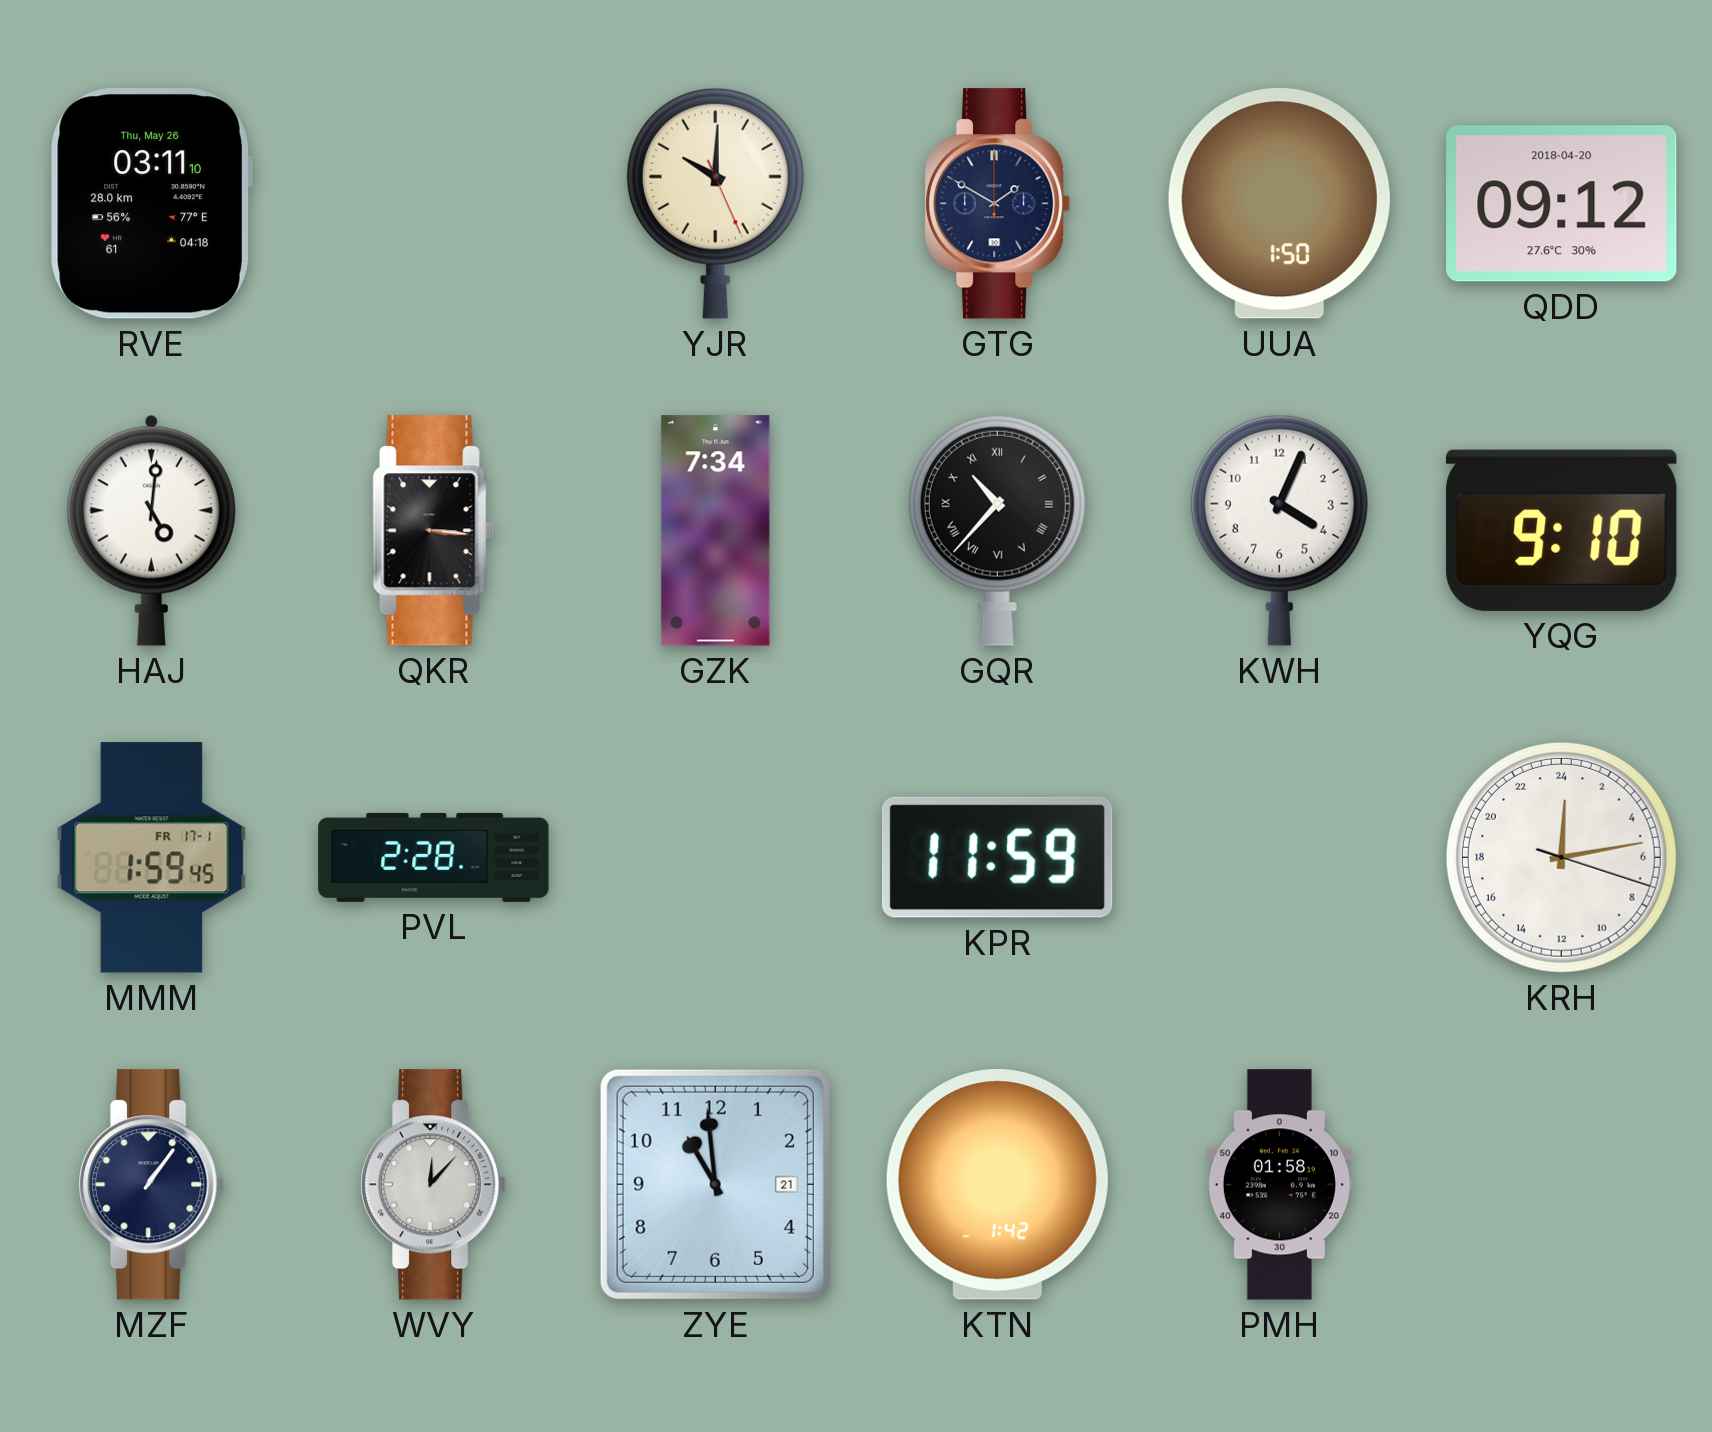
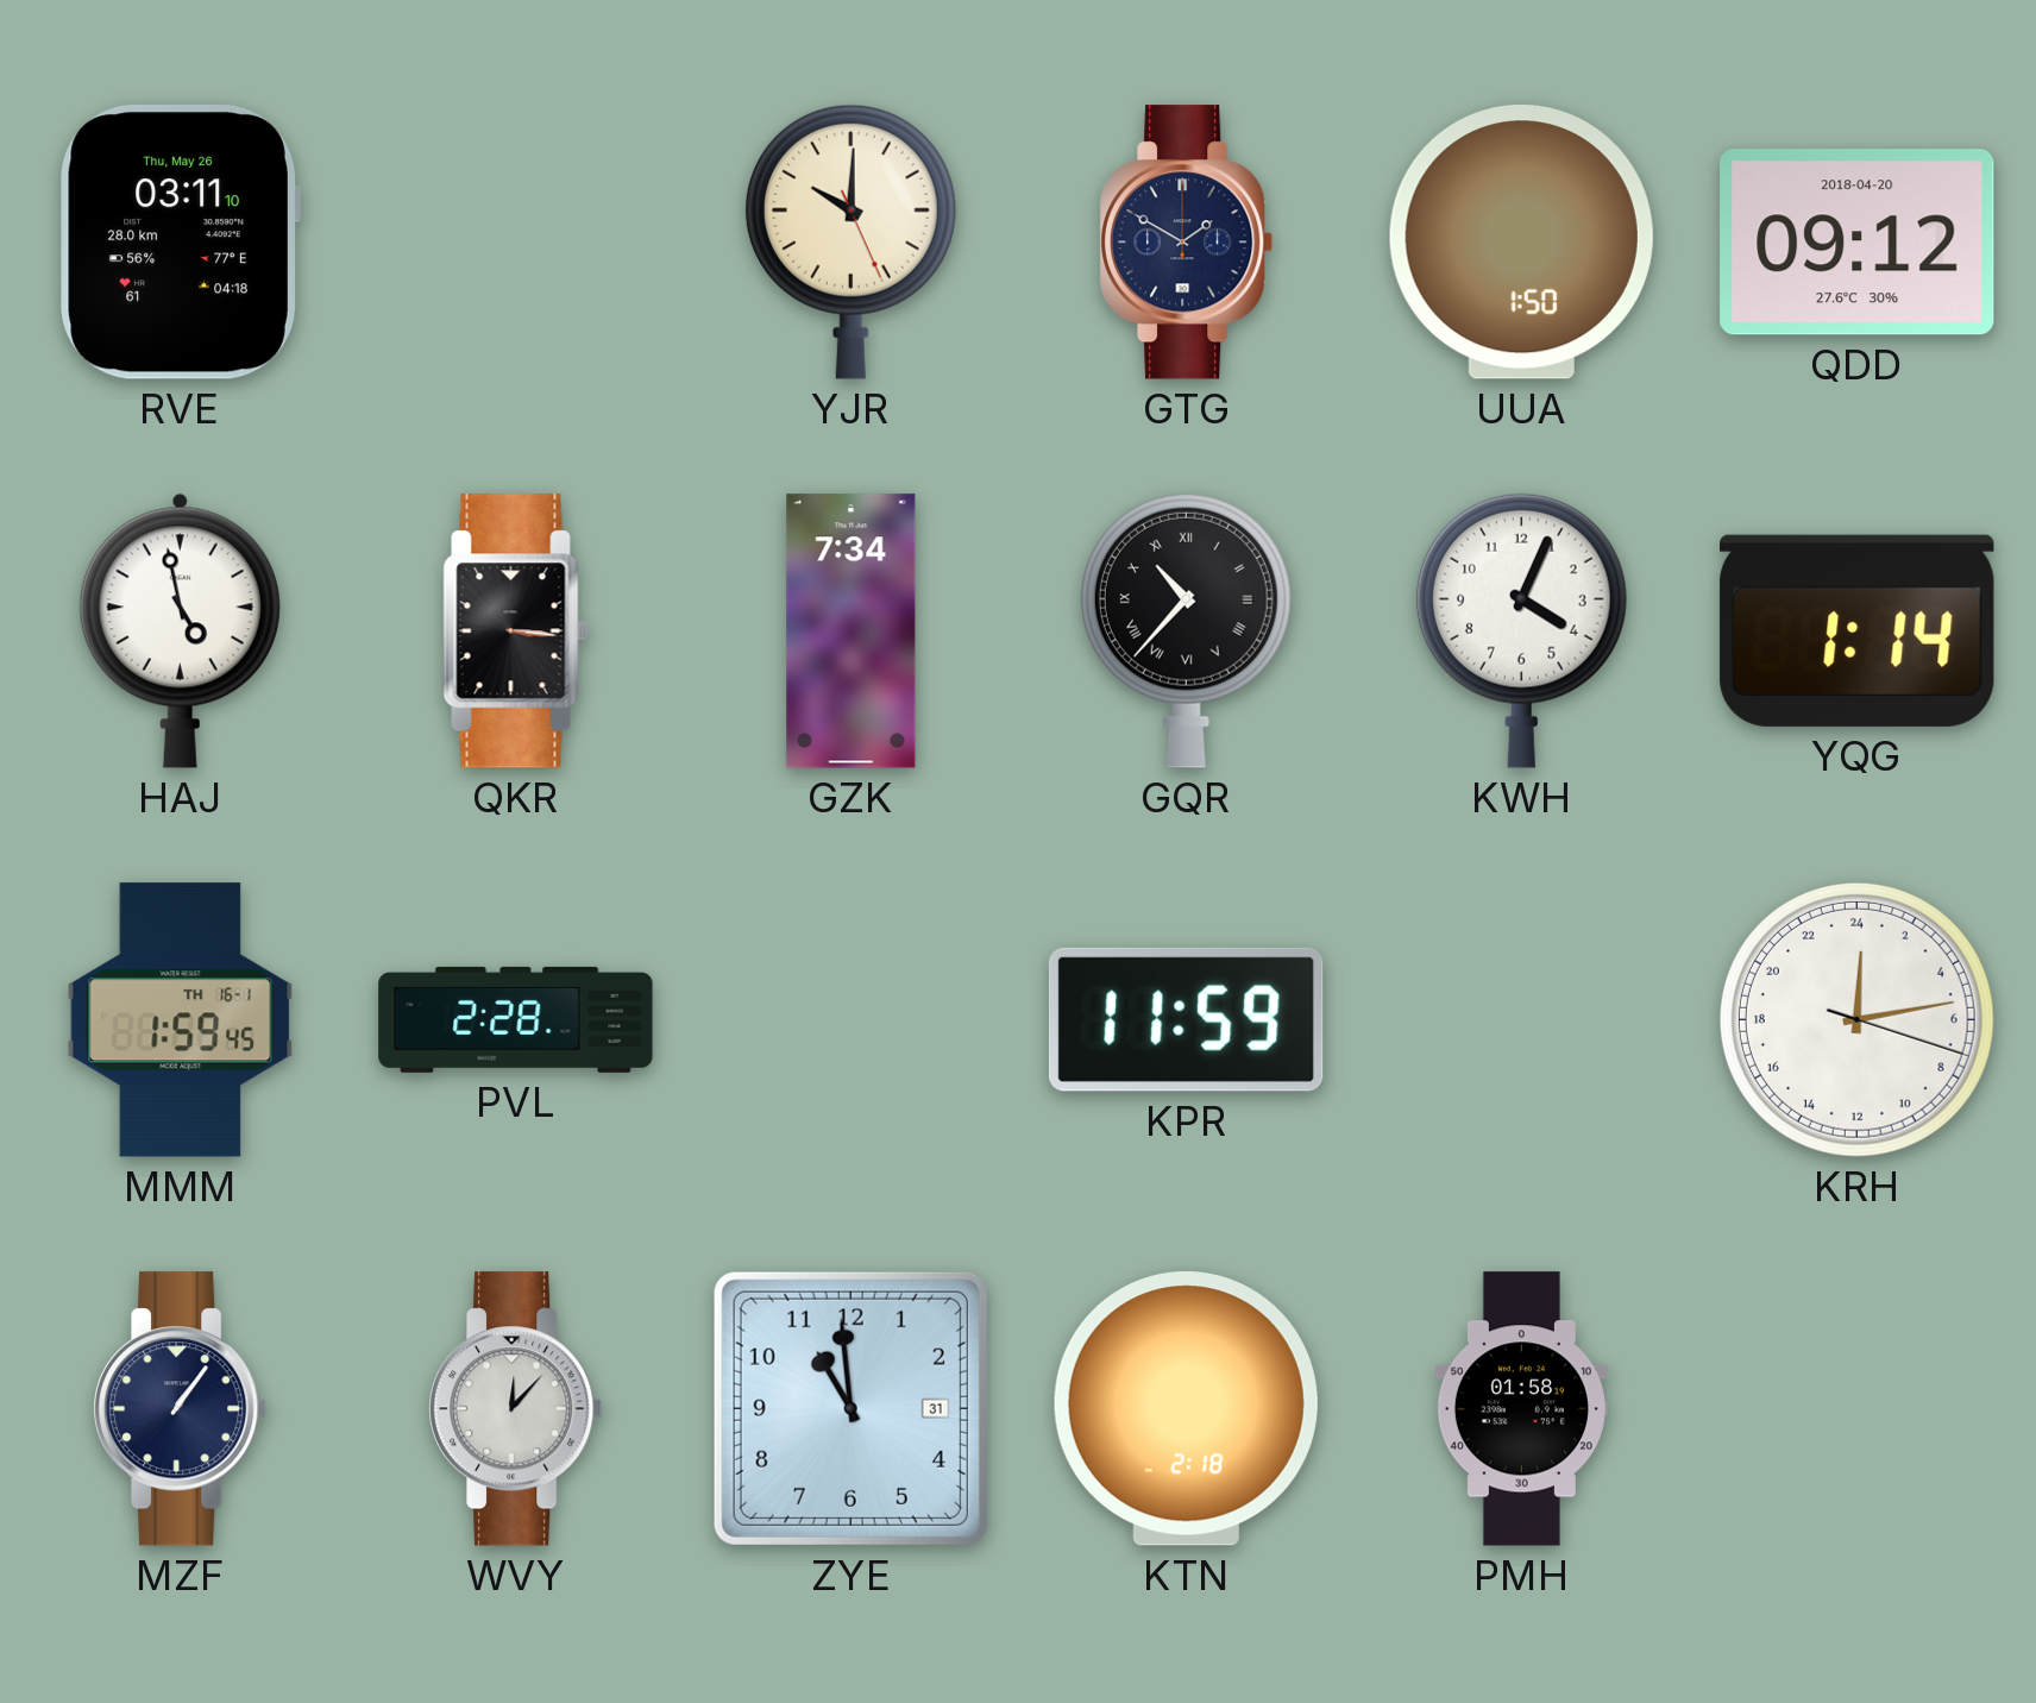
HAJ: 5:01 -> 4:58
YQG: 9:10 -> 1:14
MMM date: FR 17-1 -> TH 16-1
ZYE date: 21 -> 31
KTN: 1:42 -> 2:18
